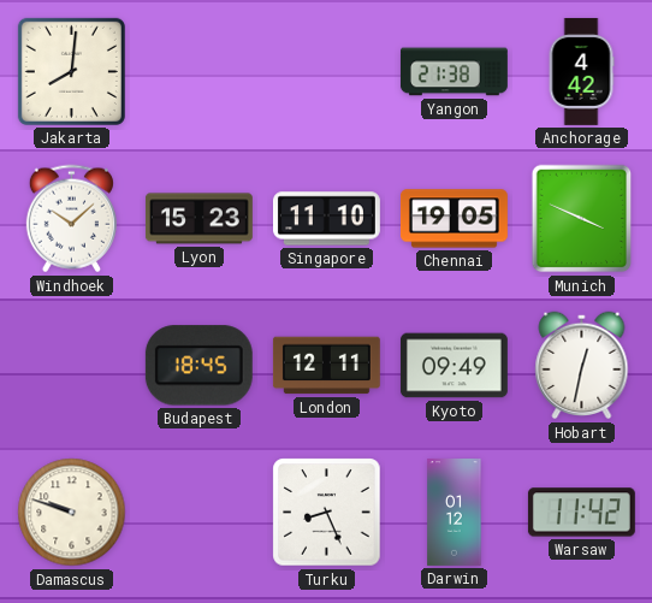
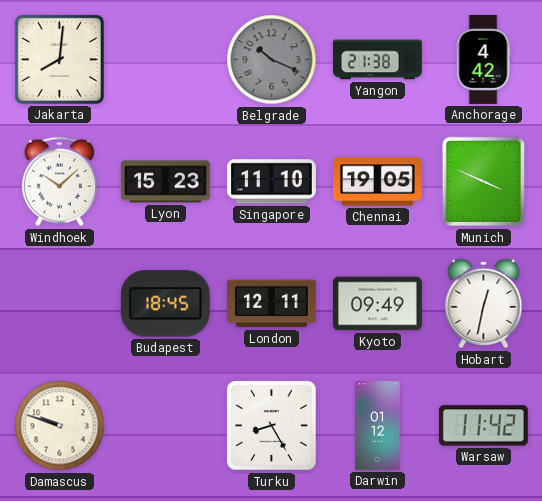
Belgrade: none -> 10:19
Turku: 8:26 -> 8:25
